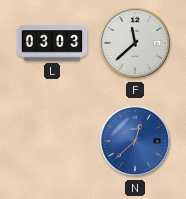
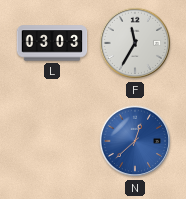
F: 11:38 -> 11:35
